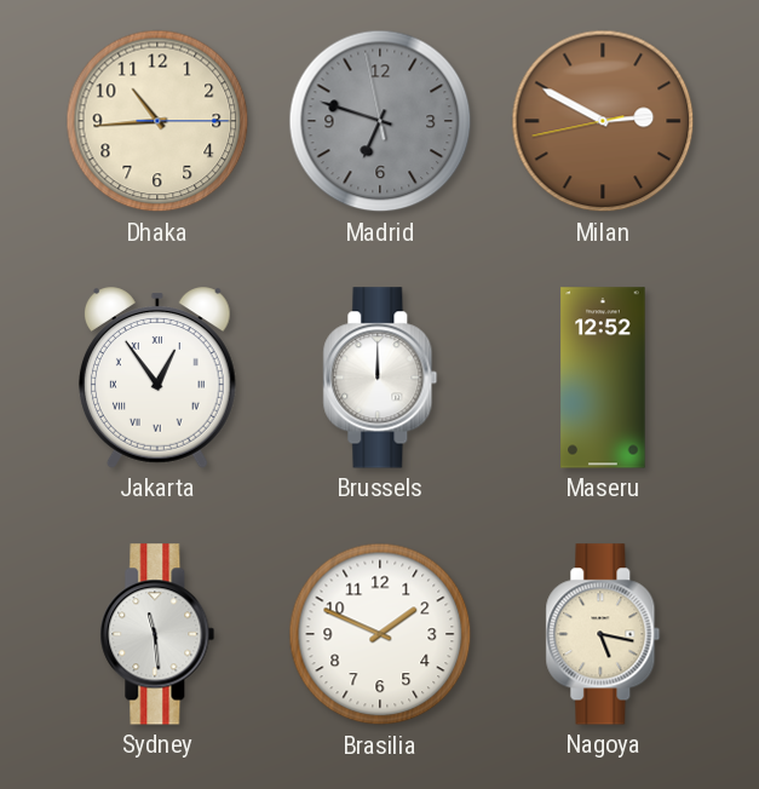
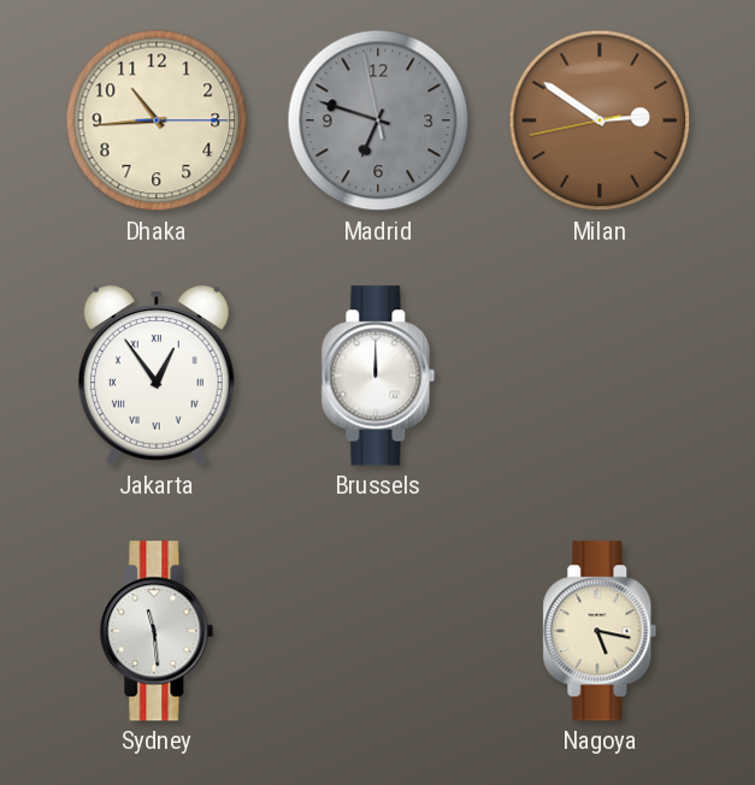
Milan: 2:49 -> 2:50
Maseru: 12:52 -> none
Brasilia: 1:49 -> none
